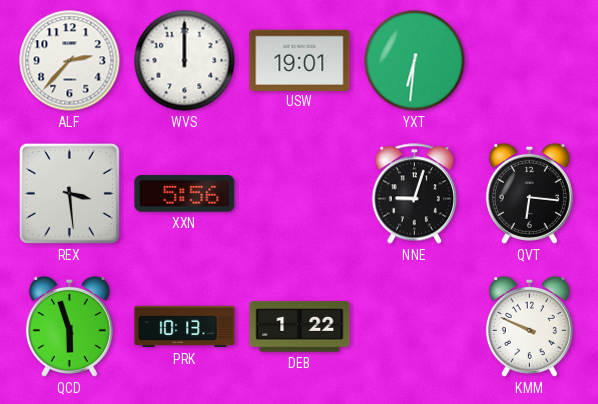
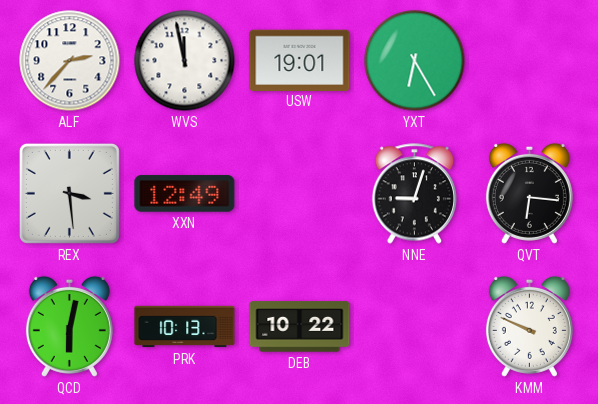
WVS: 12:00 -> 11:58
YXT: 6:31 -> 6:25
XXN: 5:56 -> 12:49
QCD: 5:57 -> 6:02
DEB: 1:22 -> 10:22
